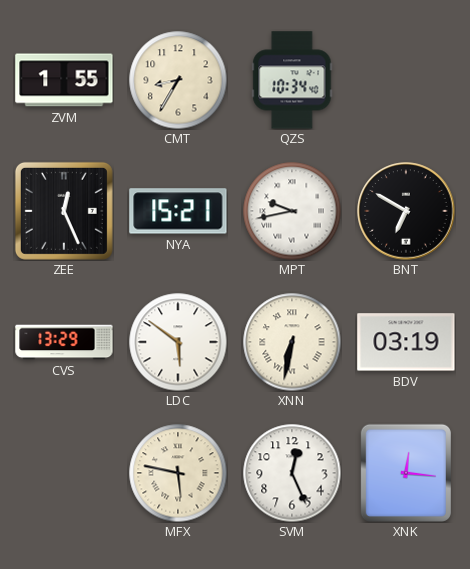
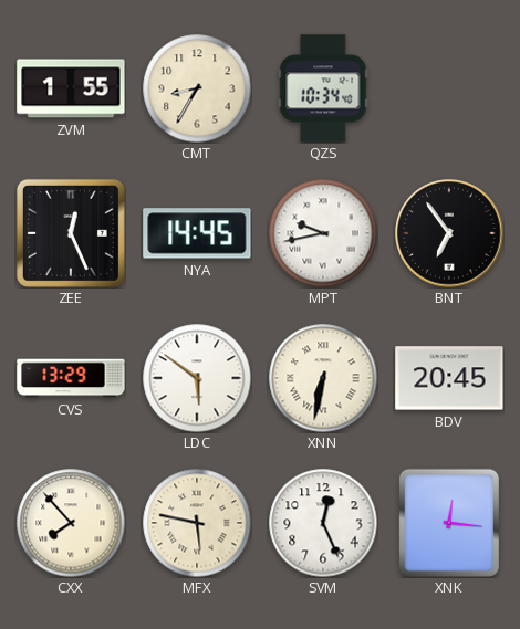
NYA: 15:21 -> 14:45
BNT: 6:50 -> 6:54
BDV: 03:19 -> 20:45
CXX: none -> 7:53
